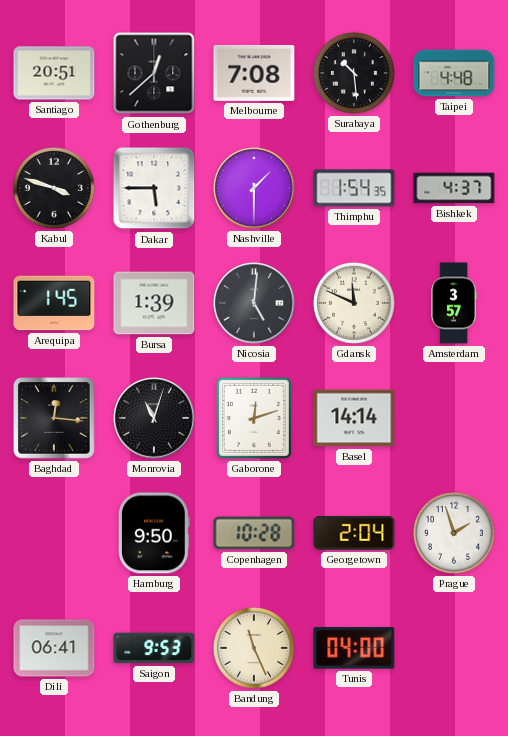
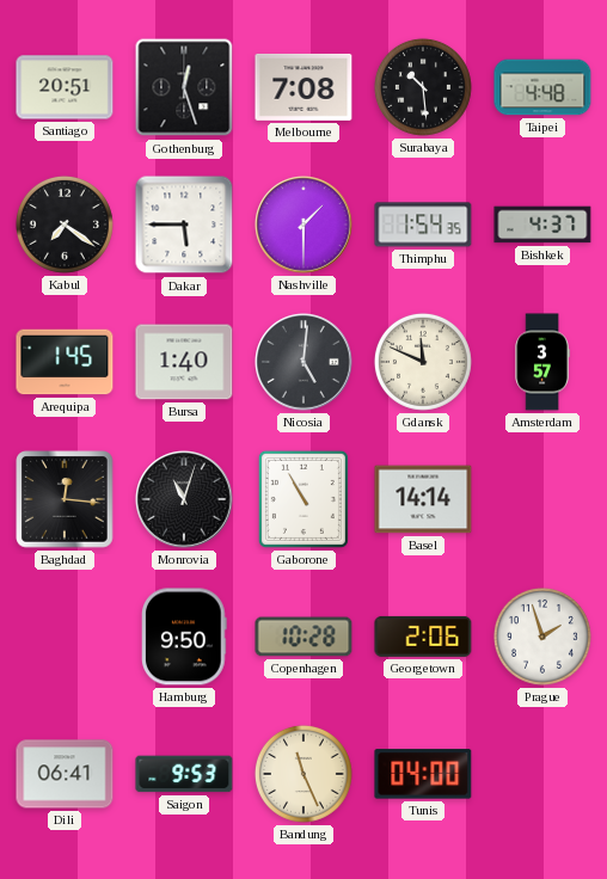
Gothenburg: 12:38 -> 12:27
Kabul: 3:48 -> 7:21
Bursa: 1:39 -> 1:40
Gaborone: 12:12 -> 10:55
Georgetown: 2:04 -> 2:06
